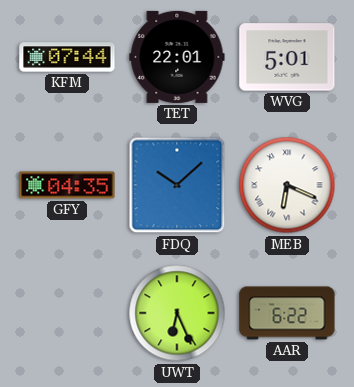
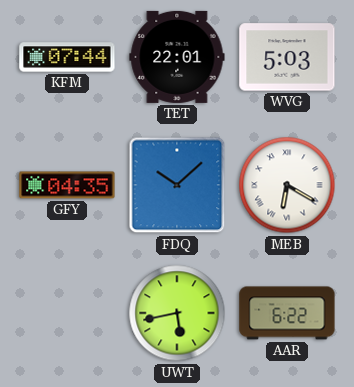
WVG: 5:01 -> 5:03
MEB: 6:19 -> 6:20
UWT: 6:26 -> 5:43
